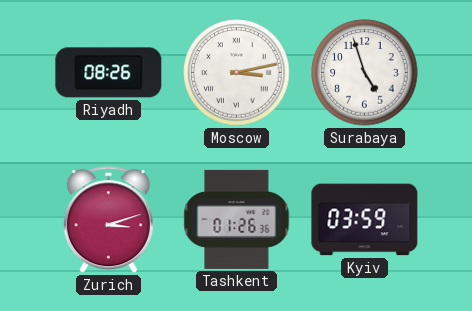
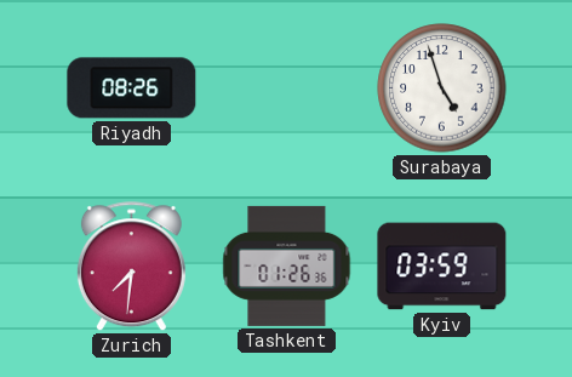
Moscow: 3:13 -> none
Zurich: 3:12 -> 7:31
